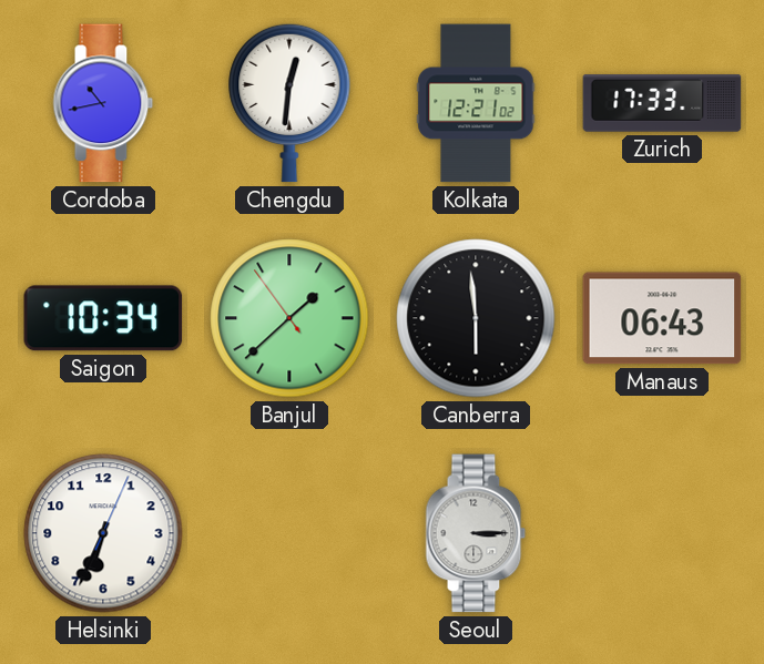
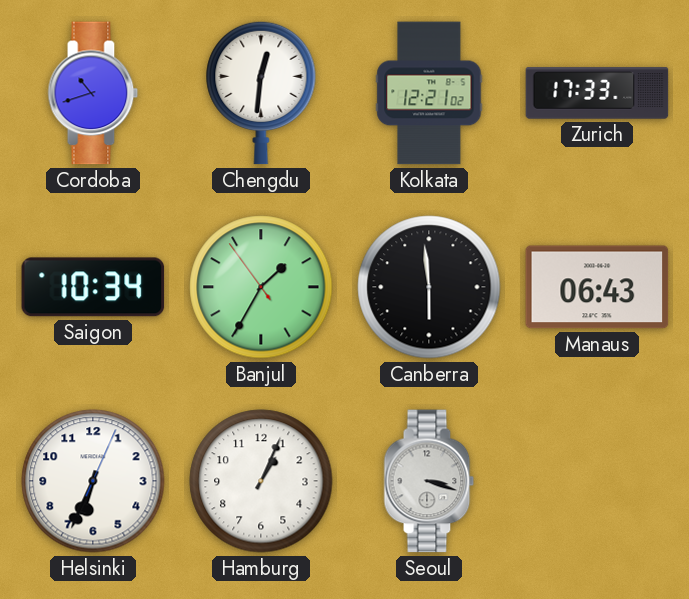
Cordoba: 10:43 -> 10:42
Banjul: 1:37 -> 1:34
Hamburg: none -> 1:04
Seoul: 3:15 -> 3:18
